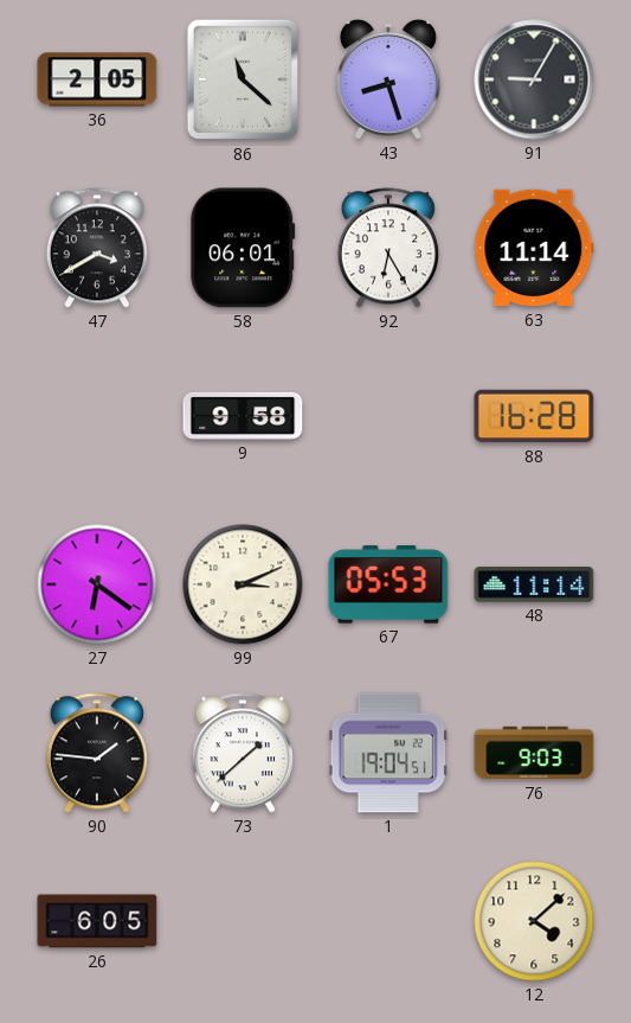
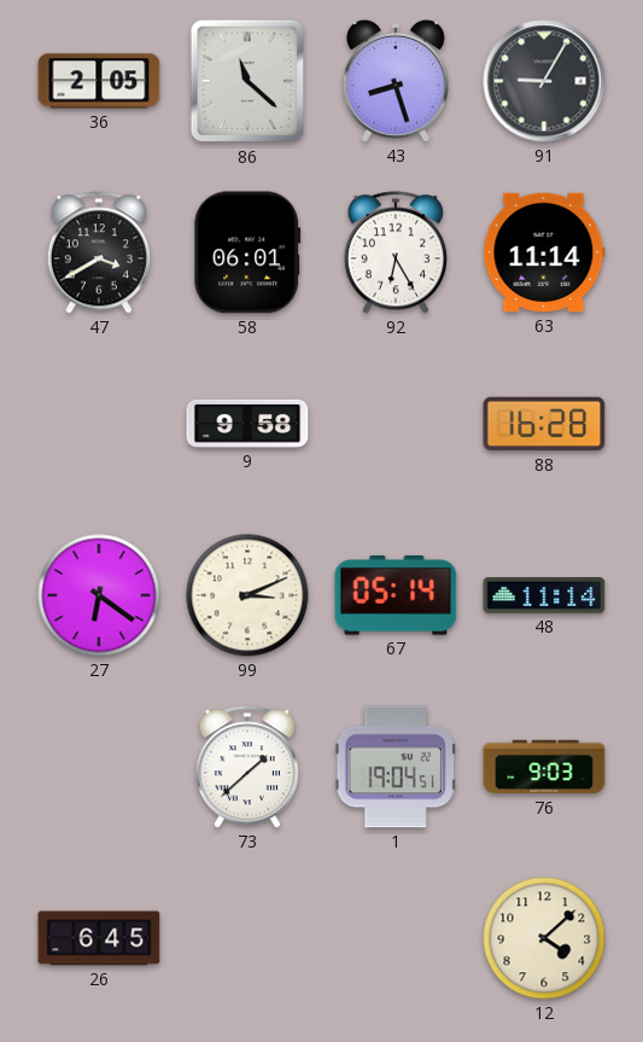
67: 05:53 -> 05:14
90: 1:46 -> none
26: 6:05 -> 6:45
